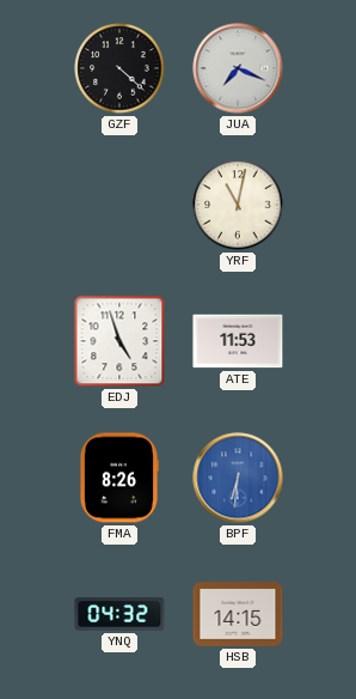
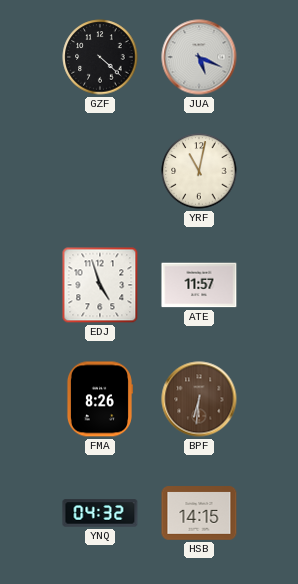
JUA: 7:19 -> 5:19
ATE: 11:53 -> 11:57
BPF dial: blue -> brown
